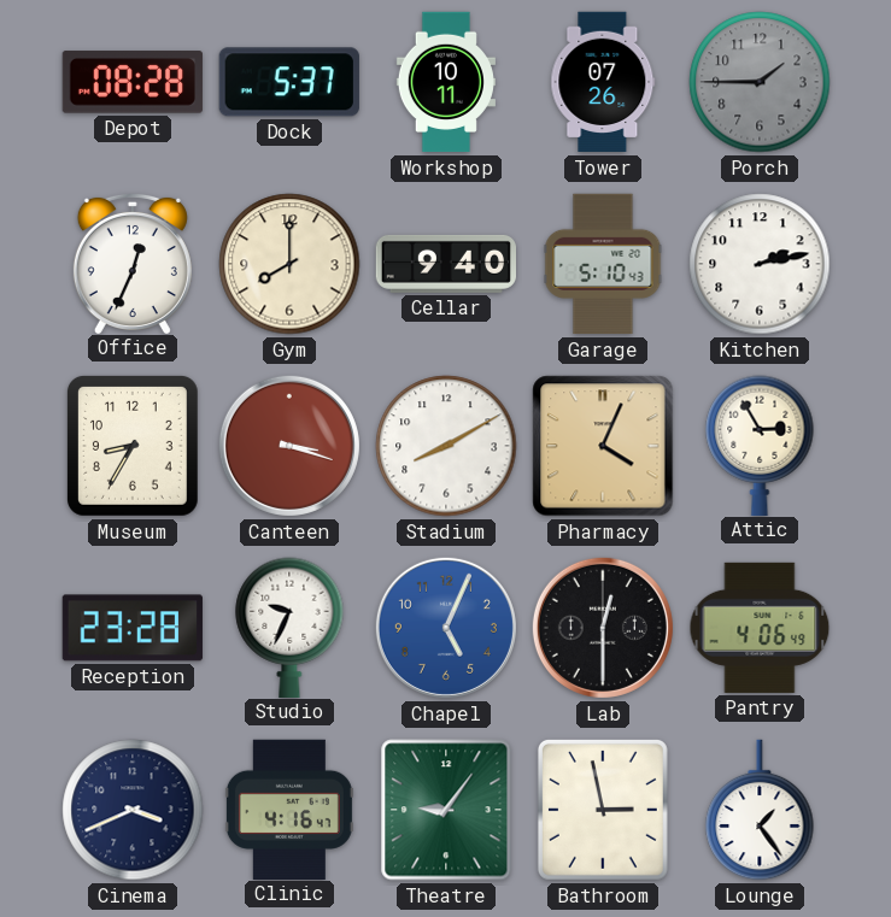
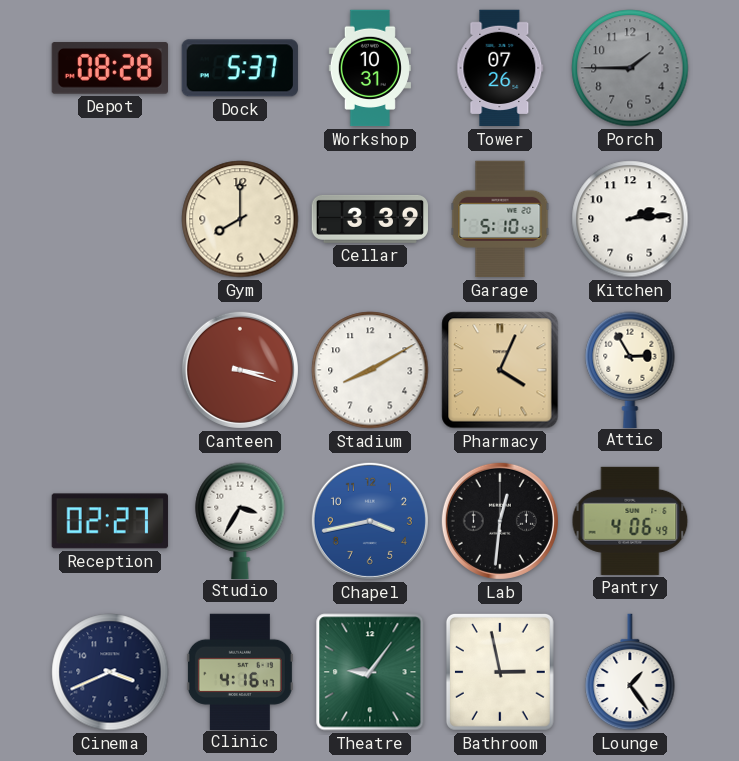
Workshop: 10:11 -> 10:31
Office: 12:34 -> none
Cellar: 9:40 -> 3:39
Kitchen: 2:13 -> 2:14
Museum: 8:35 -> none
Reception: 23:28 -> 02:27
Studio: 9:34 -> 3:35
Chapel: 5:04 -> 3:43
Lab: 12:30 -> 12:31
